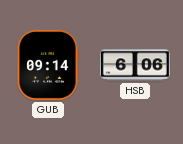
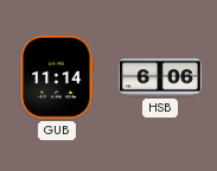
GUB: 09:14 -> 11:14
